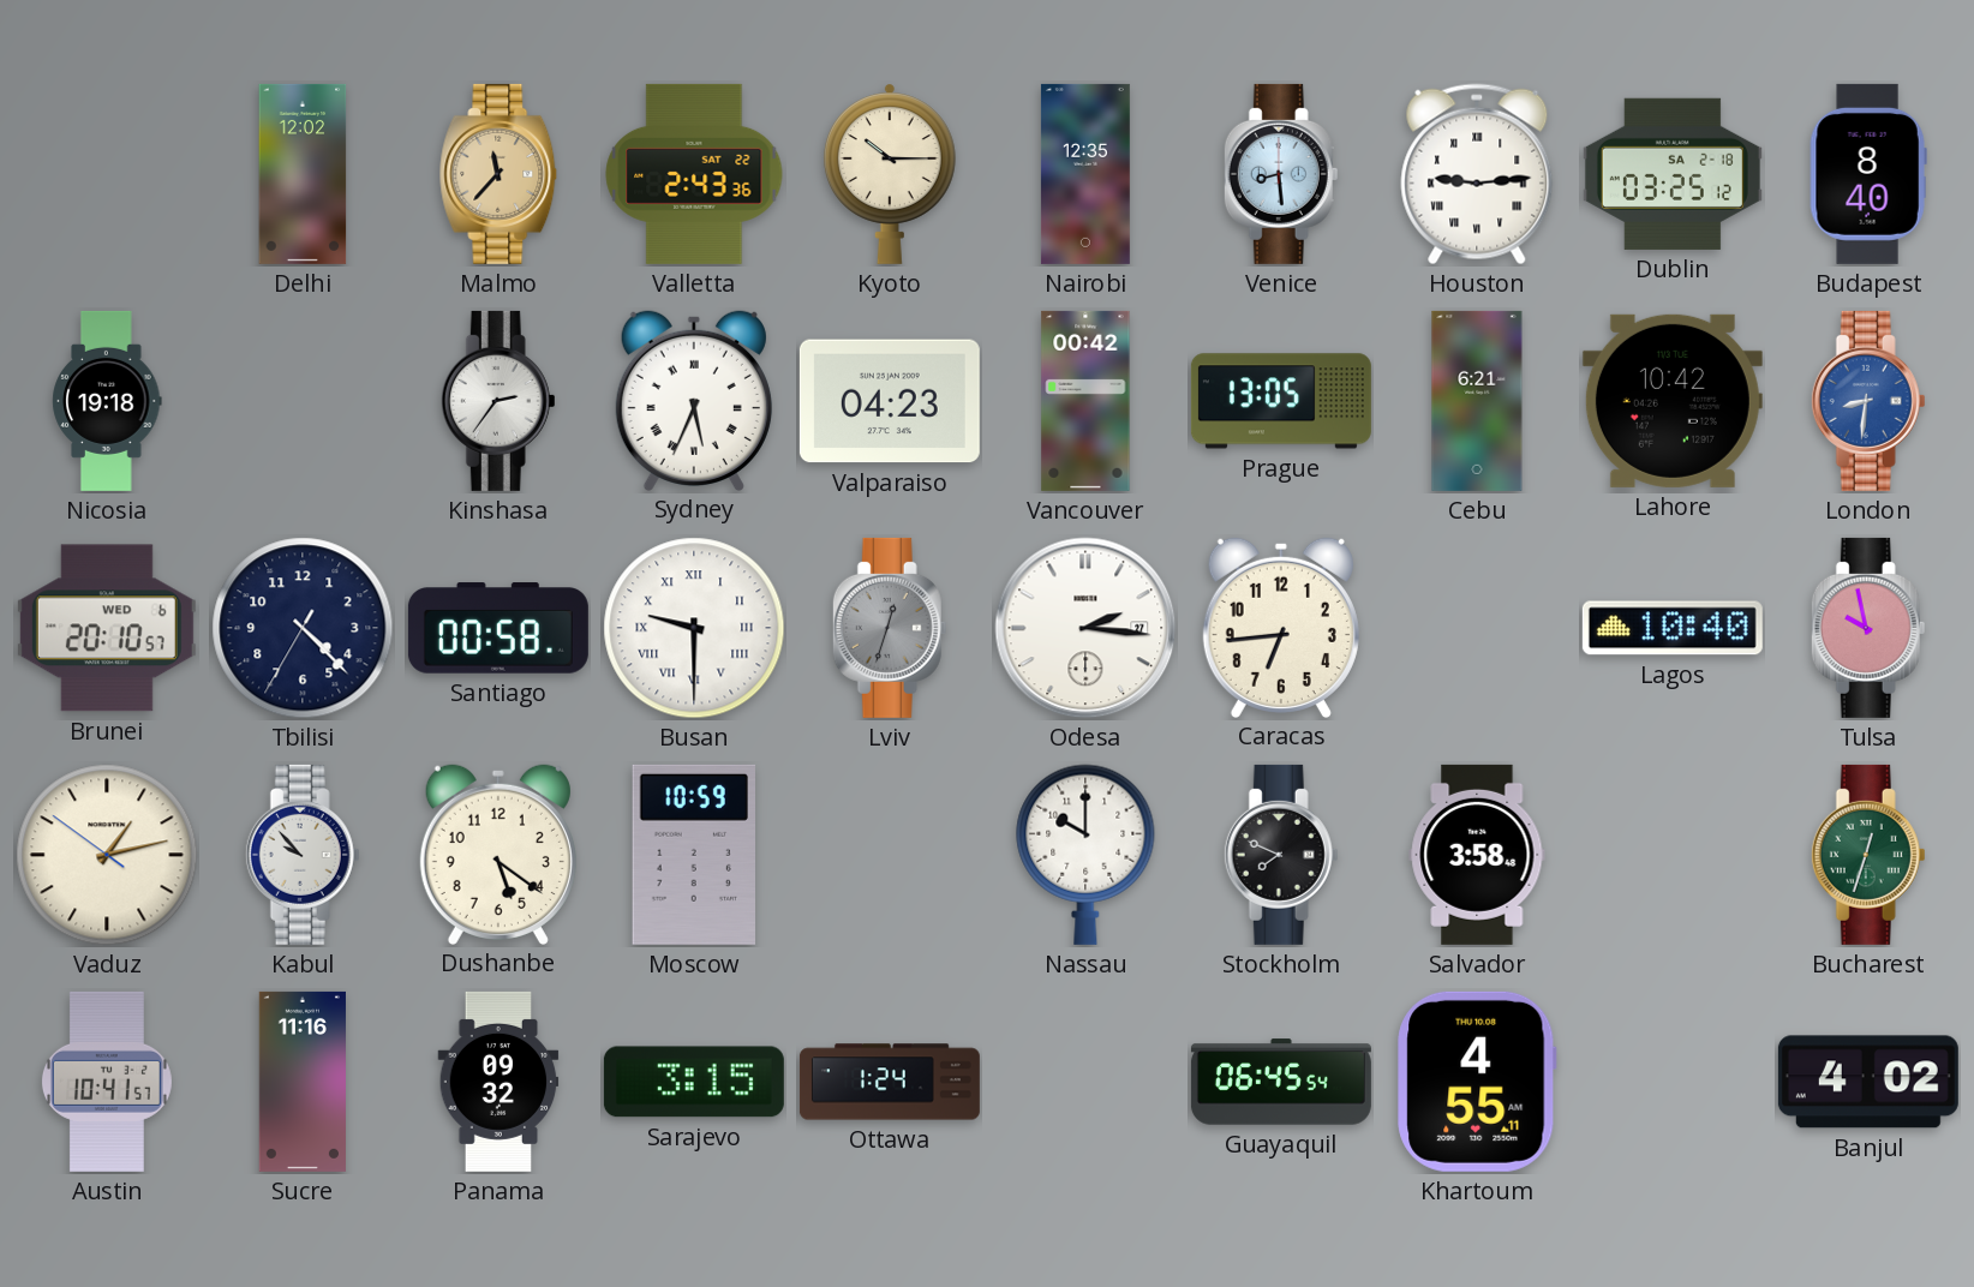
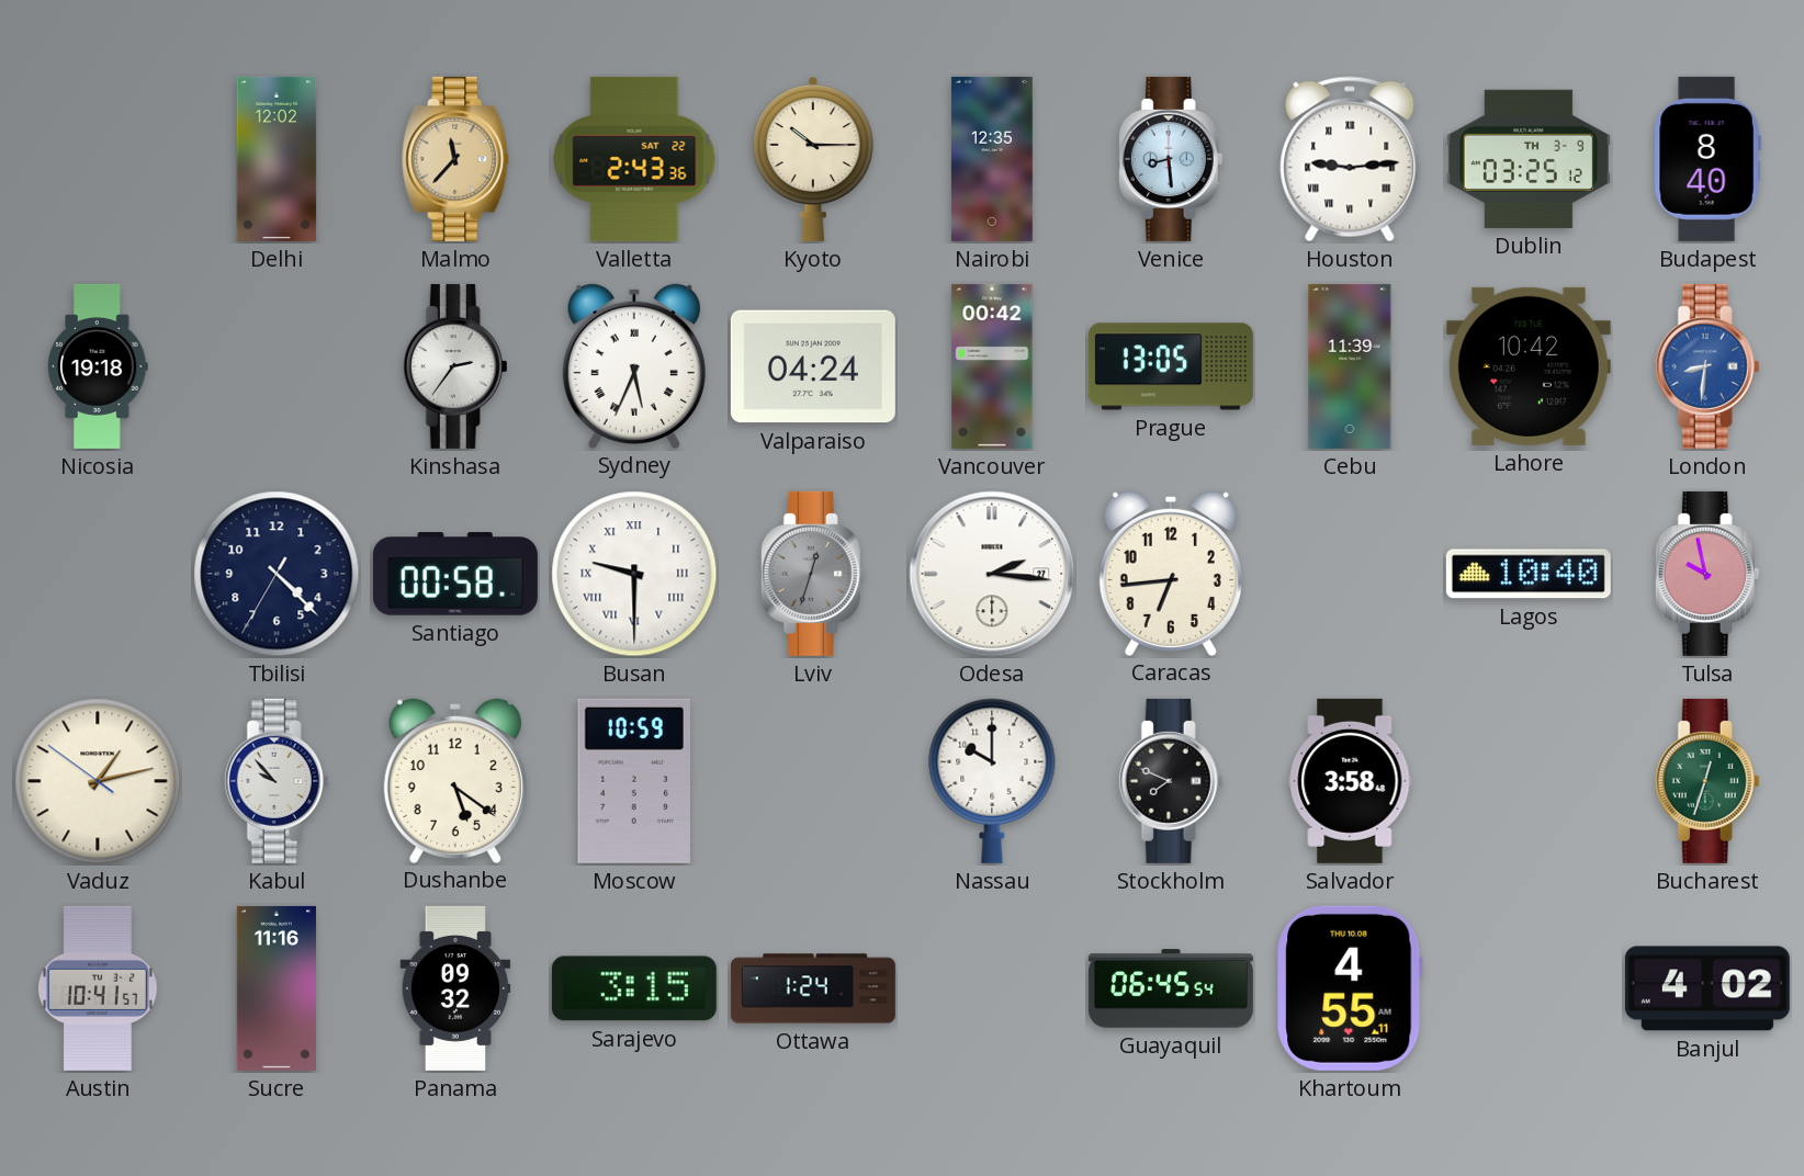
Dublin date: SA 2-18 -> TH 3-9
Valparaiso: 04:23 -> 04:24
Cebu: 6:21 -> 11:39
Brunei: 20:10 -> none
